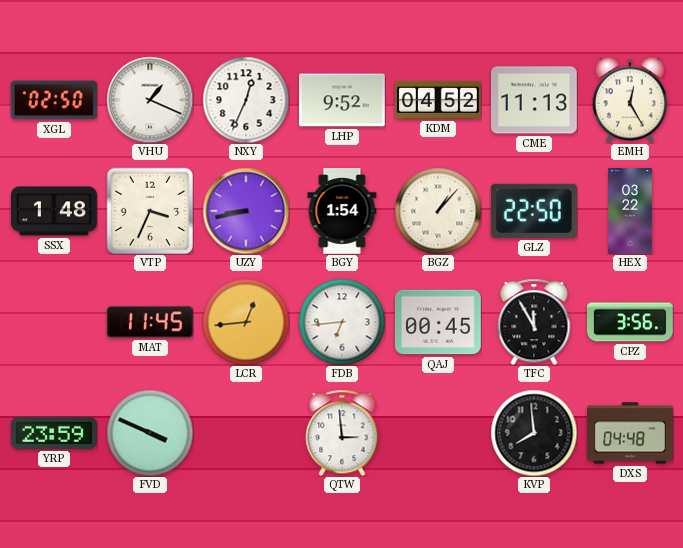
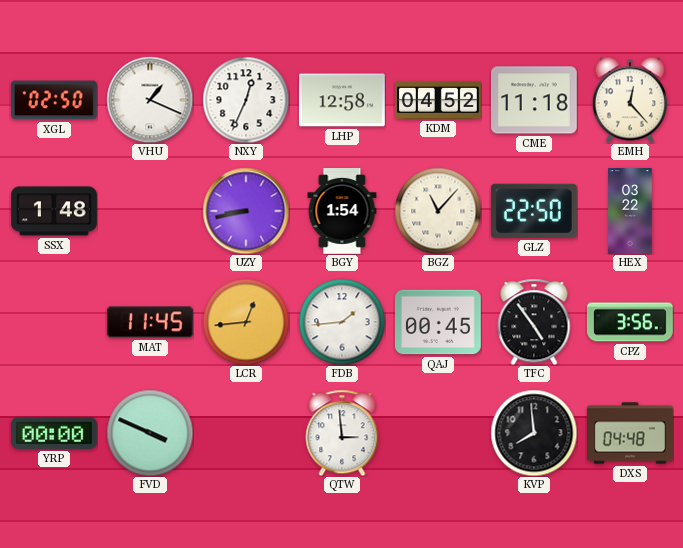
LHP: 9:52 -> 12:58
CME: 11:13 -> 11:18
EMH: 12:25 -> 12:23
VTP: 3:34 -> none
BGZ: 1:07 -> 11:07
FDB: 6:44 -> 1:44
TFC: 11:55 -> 4:54
YRP: 23:59 -> 00:00
